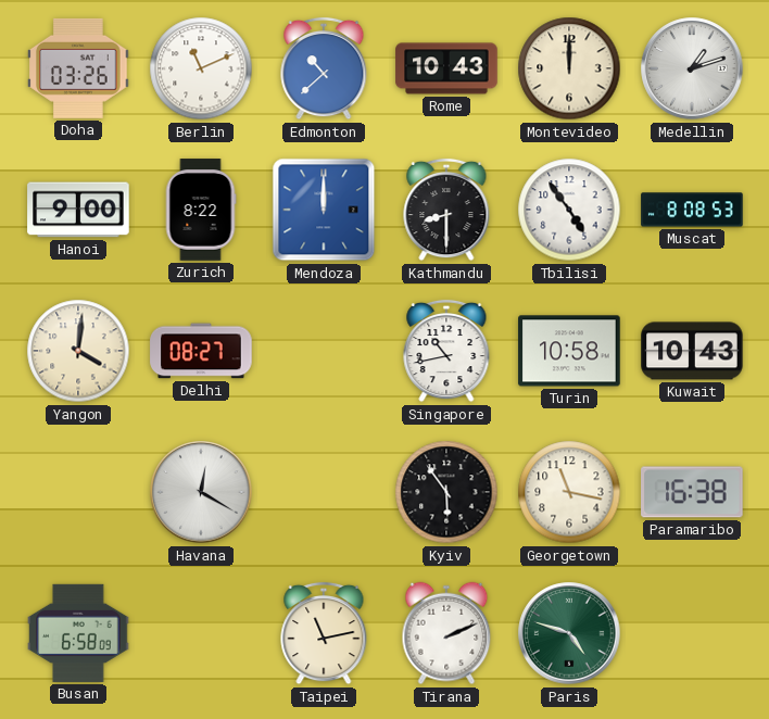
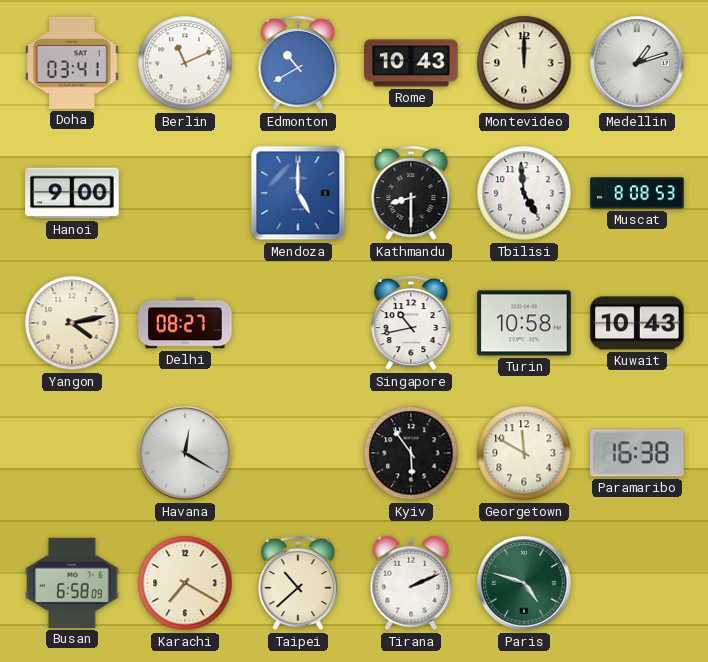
Doha: 03:26 -> 03:41
Edmonton: 10:38 -> 10:40
Zurich: 8:22 -> none
Mendoza: 12:00 -> 5:00
Tbilisi: 4:54 -> 4:59
Yangon: 4:01 -> 4:13
Georgetown: 11:17 -> 11:50
Karachi: none -> 7:20
Taipei: 11:13 -> 10:38
